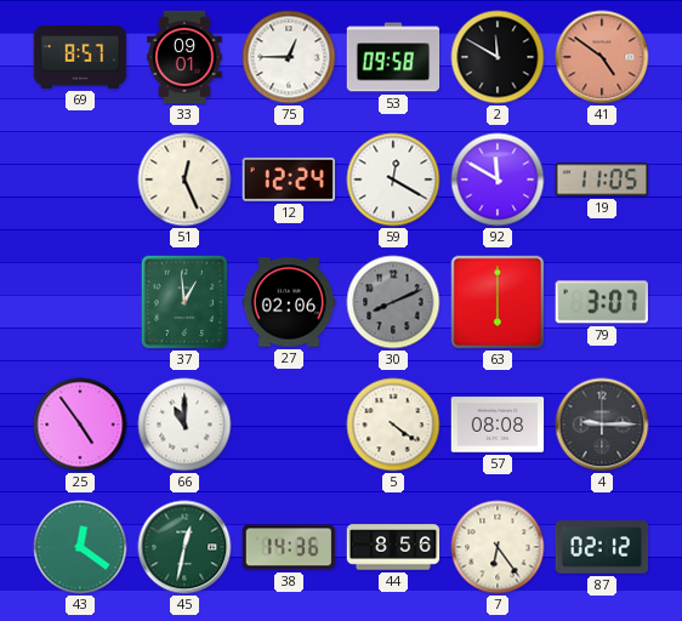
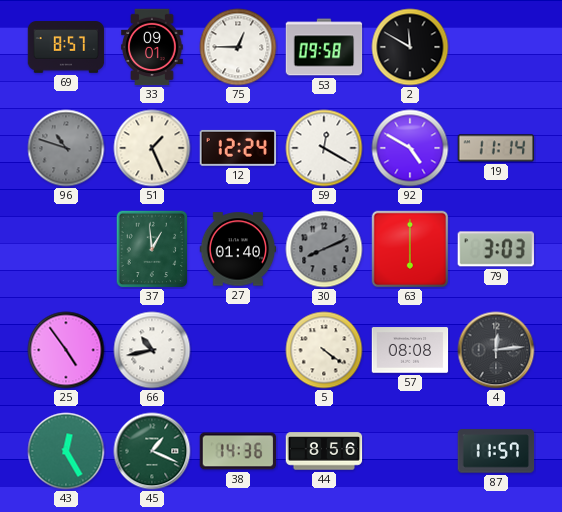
41: 4:51 -> none
96: none -> 10:48
51: 12:26 -> 1:26
92: 11:50 -> 4:50
19: 11:05 -> 11:14
27: 02:06 -> 01:40
79: 3:07 -> 3:03
66: 11:00 -> 10:43
4: 9:15 -> 12:14
43: 12:21 -> 12:25
45: 12:32 -> 1:19
7: 6:24 -> none
87: 02:12 -> 11:57
